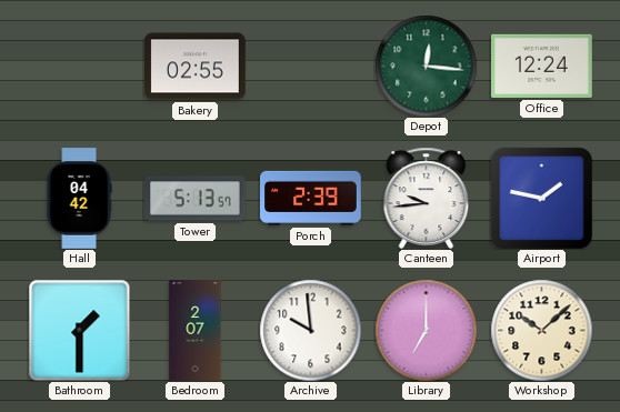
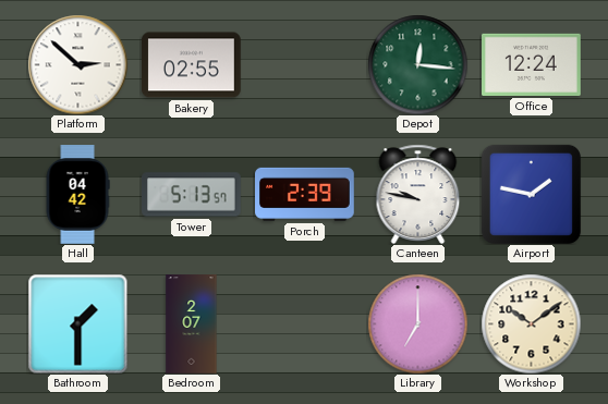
Platform: none -> 2:52
Canteen: 9:44 -> 9:47
Archive: 9:59 -> none
Workshop: 10:08 -> 10:09
